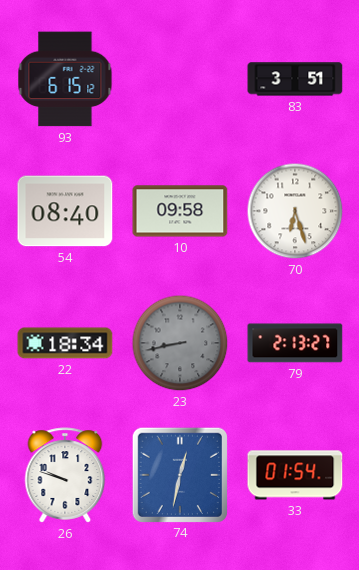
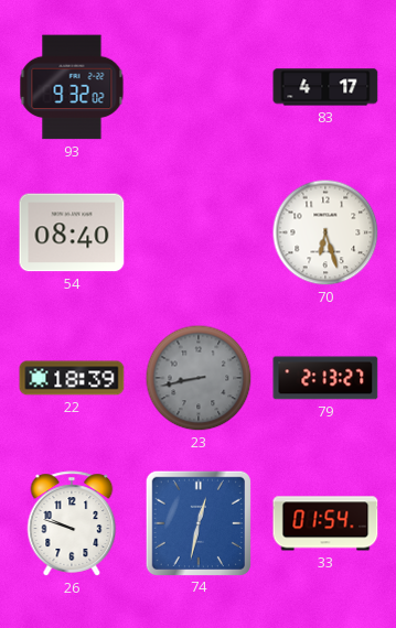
93: 6:15 -> 9:32
83: 3:51 -> 4:17
10: 09:58 -> none
22: 18:34 -> 18:39
